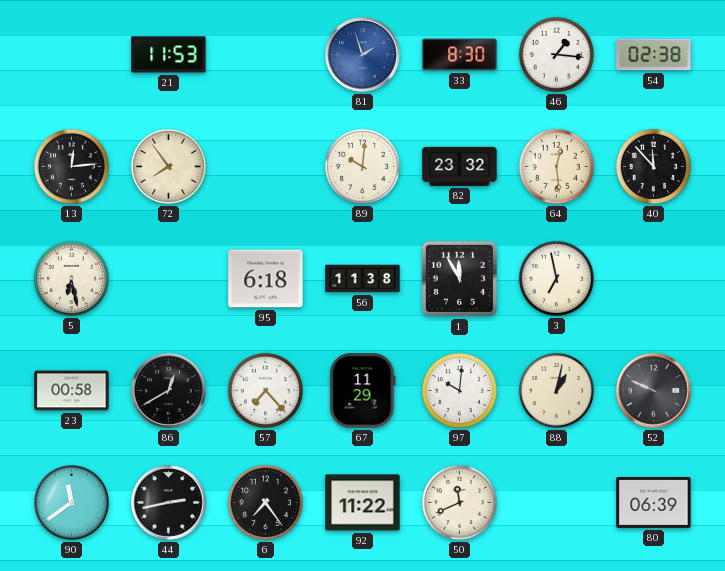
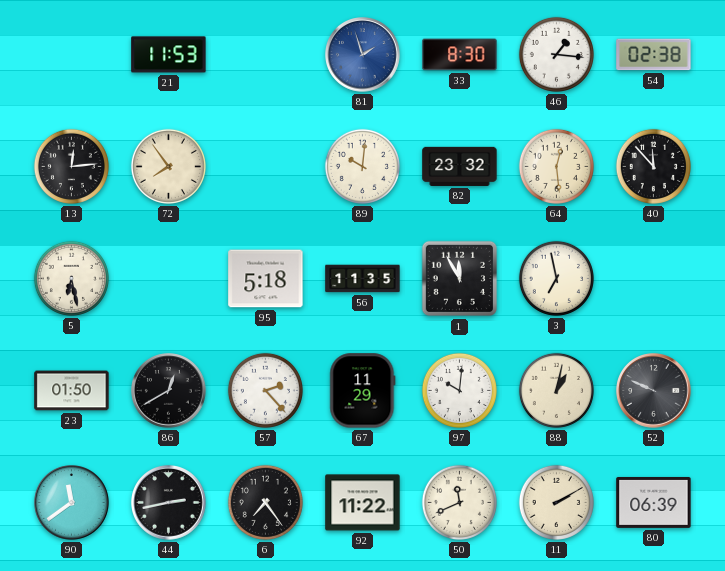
95: 6:18 -> 5:18
56: 11:38 -> 11:35
23: 00:58 -> 01:50
57: 7:23 -> 2:23
11: none -> 2:10
